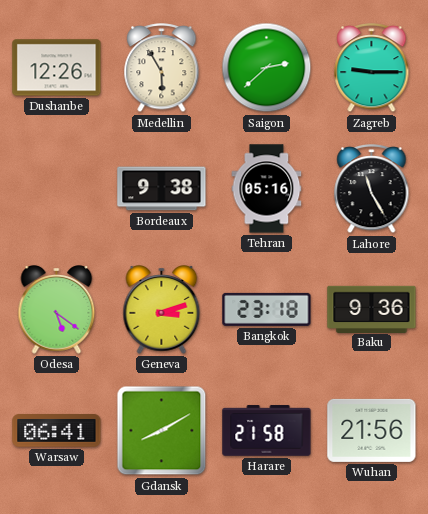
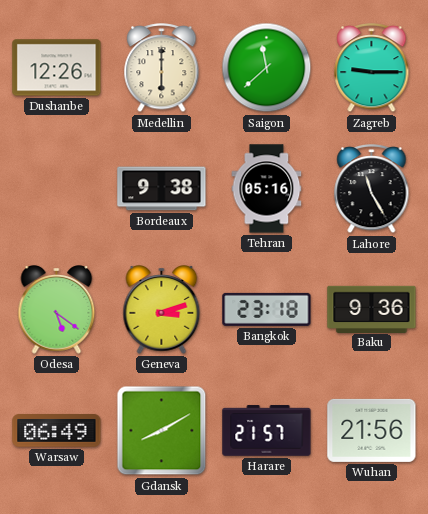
Medellin: 5:55 -> 6:00
Saigon: 2:38 -> 11:38
Warsaw: 06:41 -> 06:49
Harare: 21:58 -> 21:57
